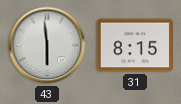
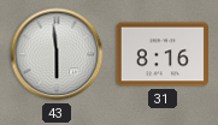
31: 8:15 -> 8:16
